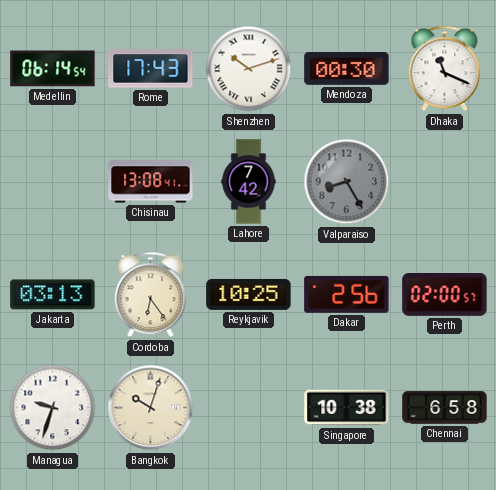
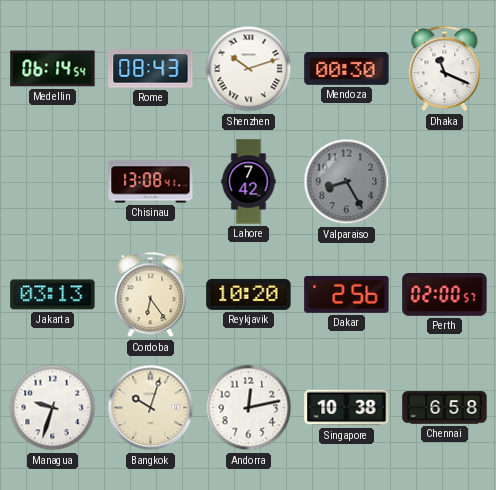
Rome: 17:43 -> 08:43
Reykjavik: 10:25 -> 10:20
Andorra: none -> 12:13
